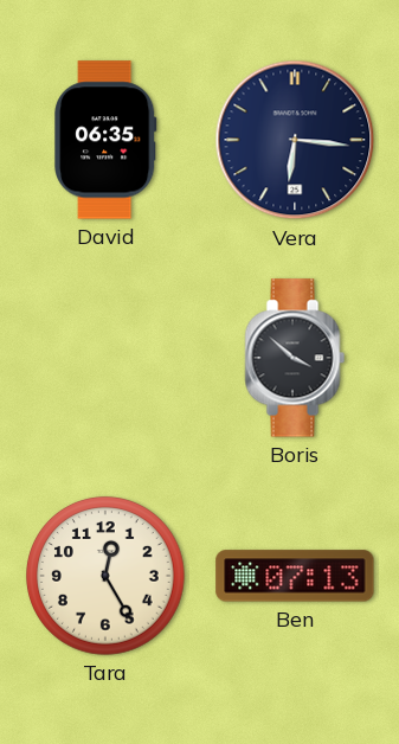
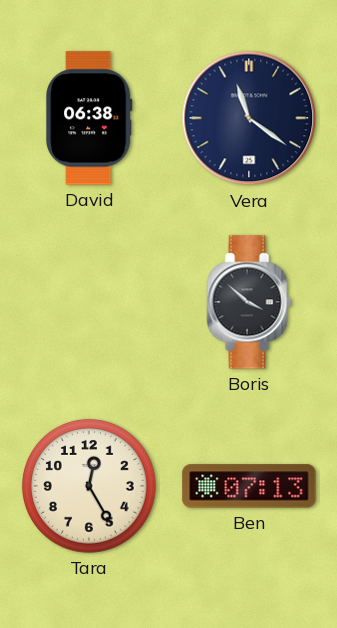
David: 06:35 -> 06:38
Vera: 6:16 -> 11:21
